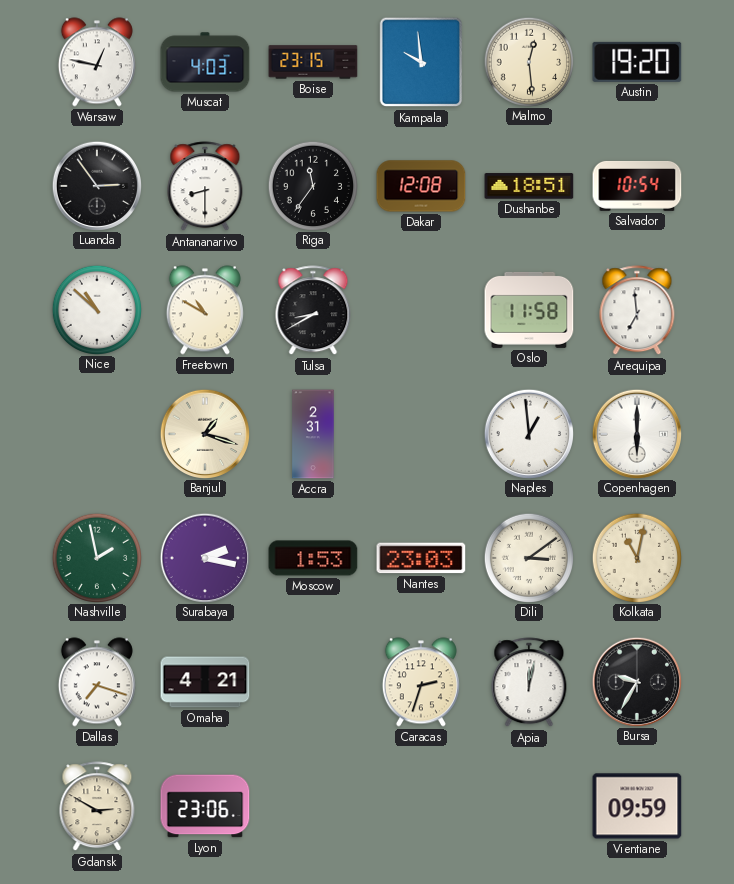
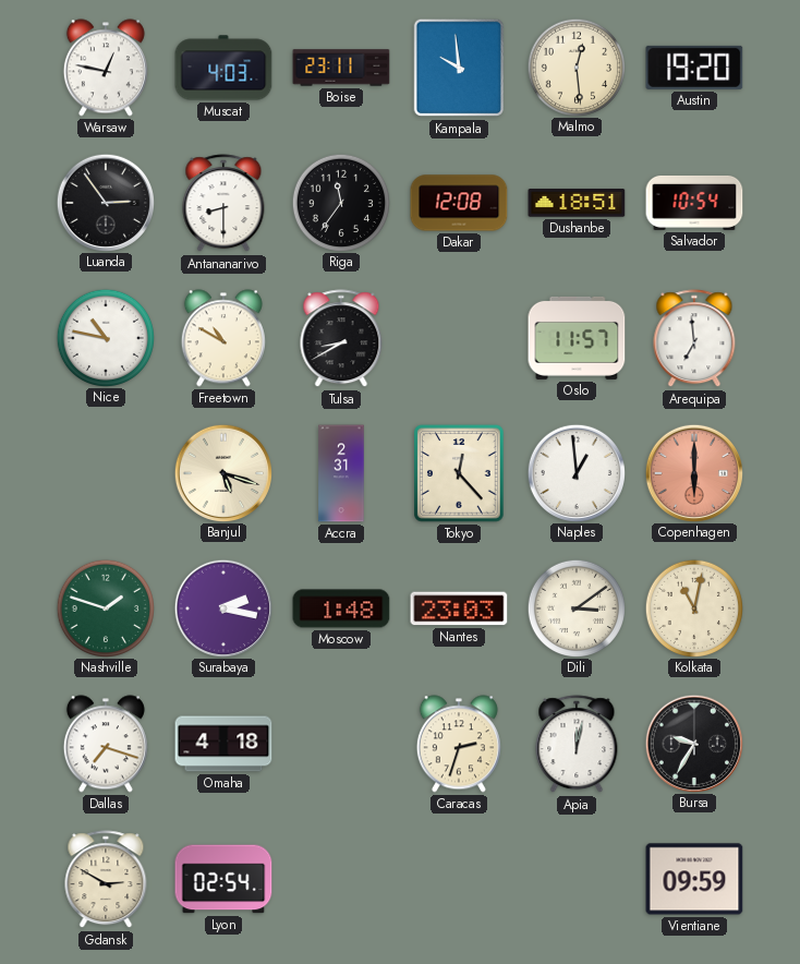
Boise: 23:15 -> 23:11
Nice: 10:52 -> 10:47
Oslo: 11:58 -> 11:57
Banjul: 1:18 -> 5:18
Tokyo: none -> 12:23
Copenhagen dial: white -> salmon
Nashville: 1:58 -> 1:48
Moscow: 1:53 -> 1:48
Omaha: 4:21 -> 4:18
Lyon: 23:06 -> 02:54
